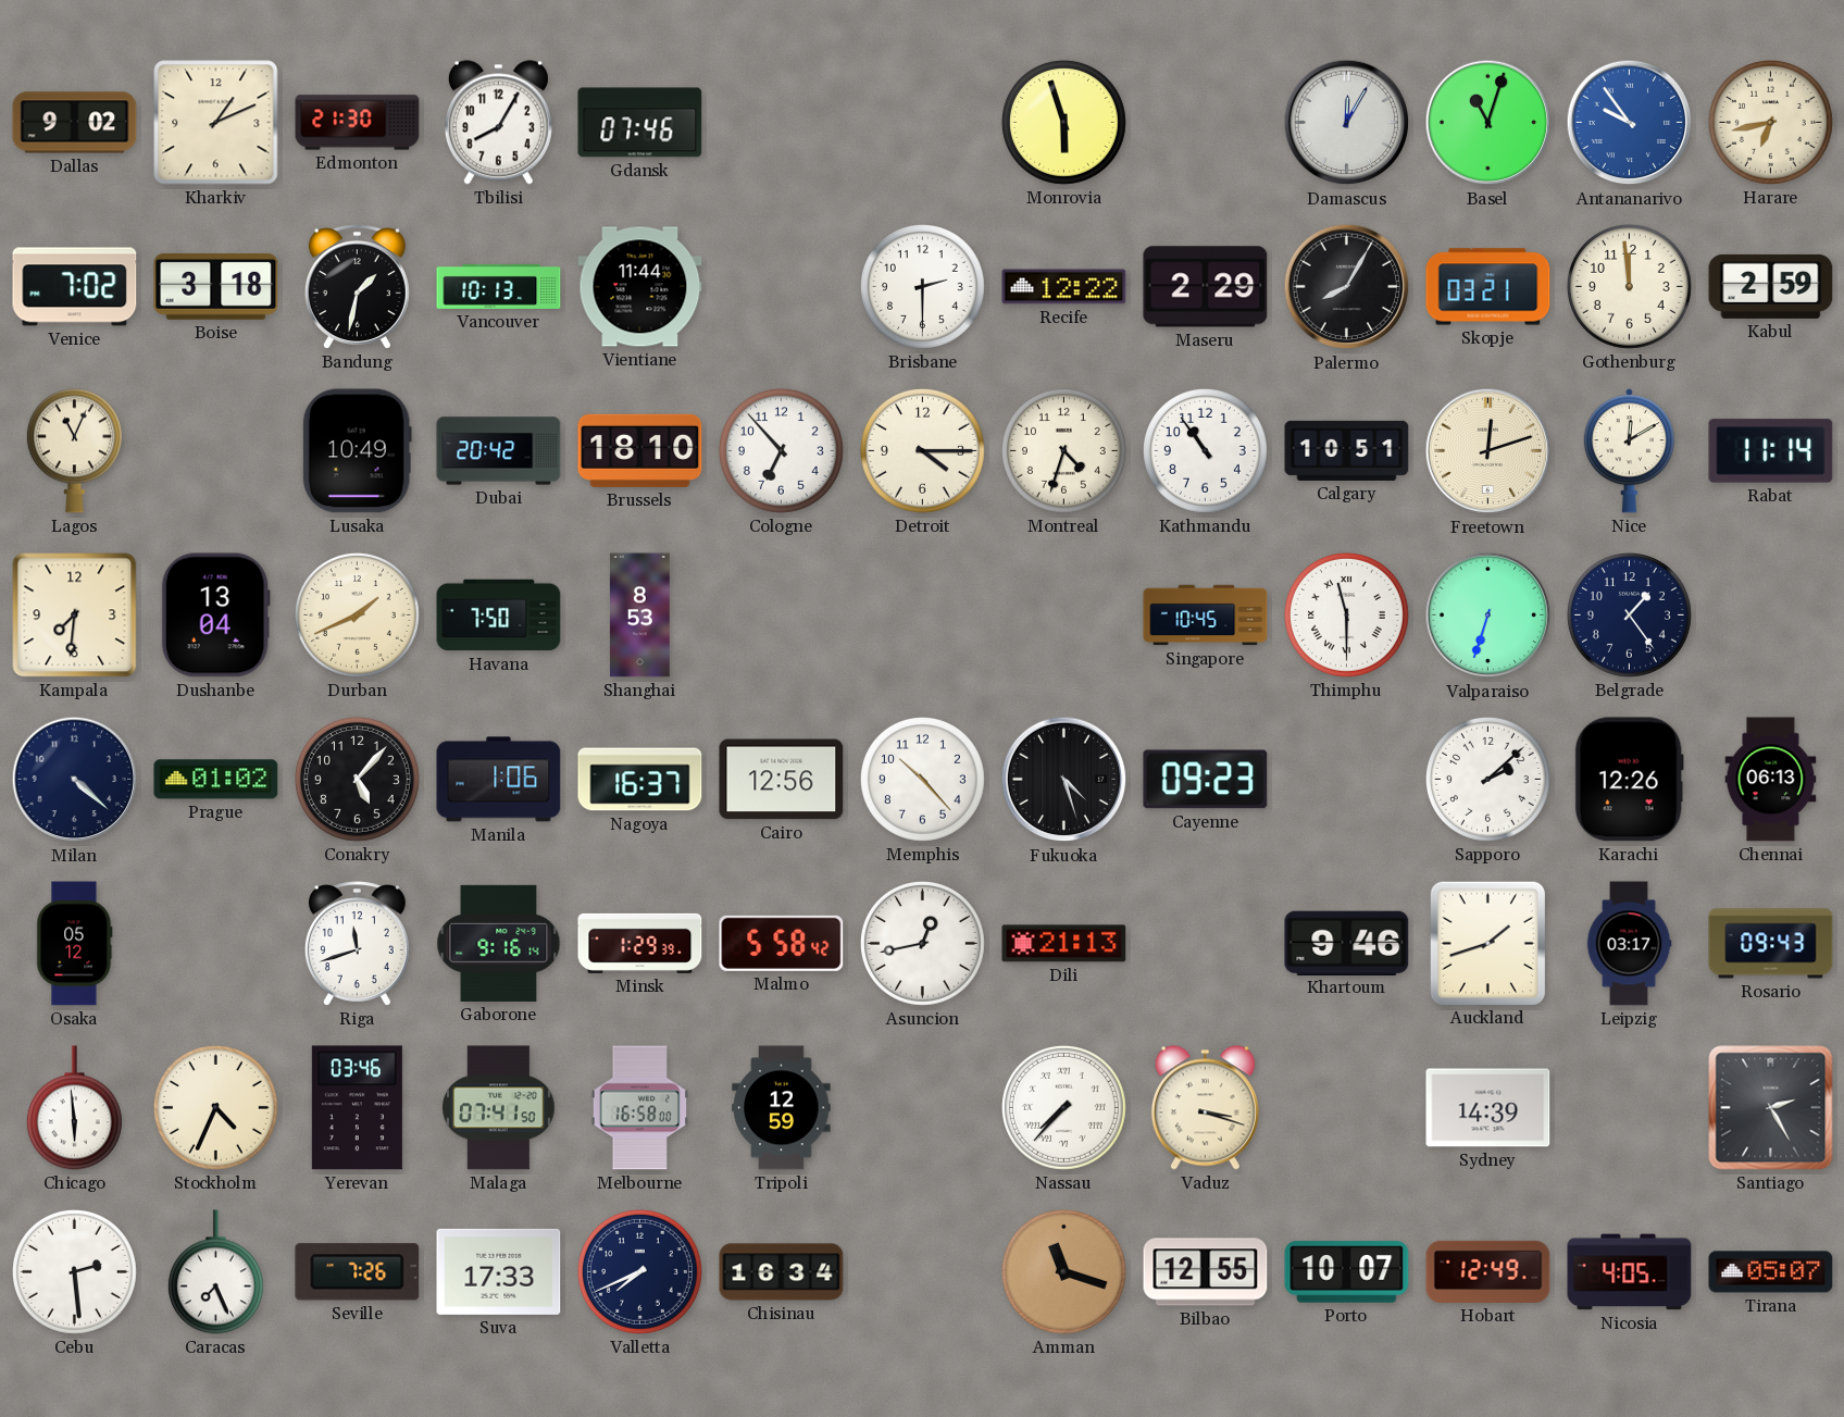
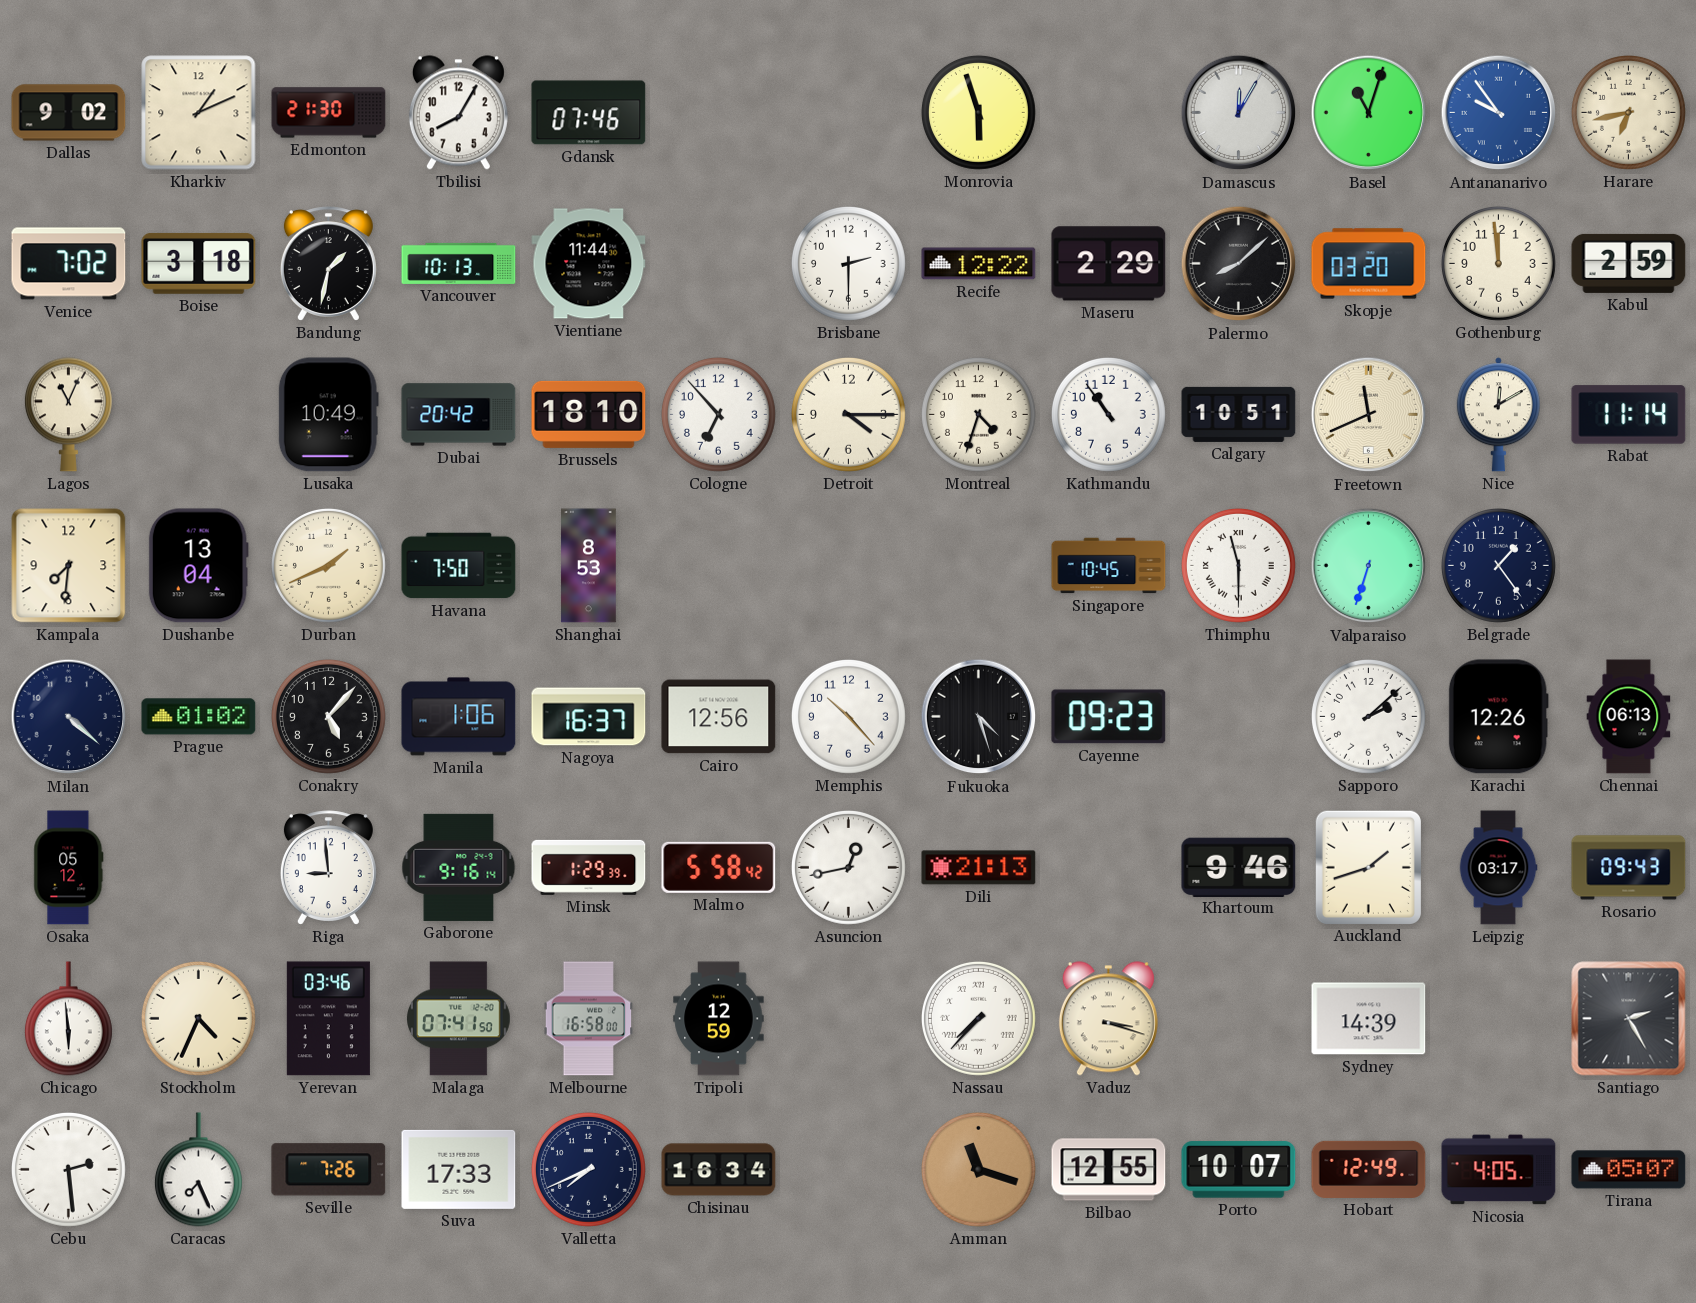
Palermo: 8:05 -> 8:08
Skopje: 03:21 -> 03:20
Freetown: 12:12 -> 11:41
Riga: 11:42 -> 8:59
